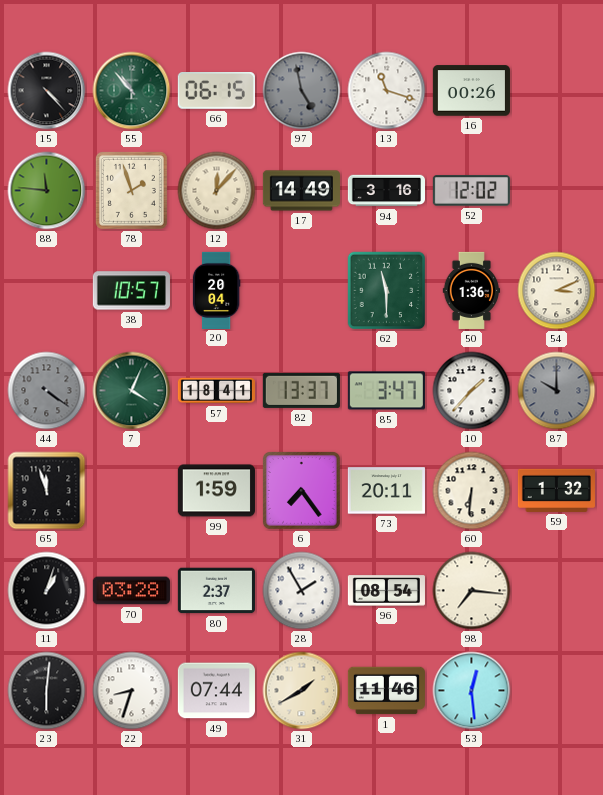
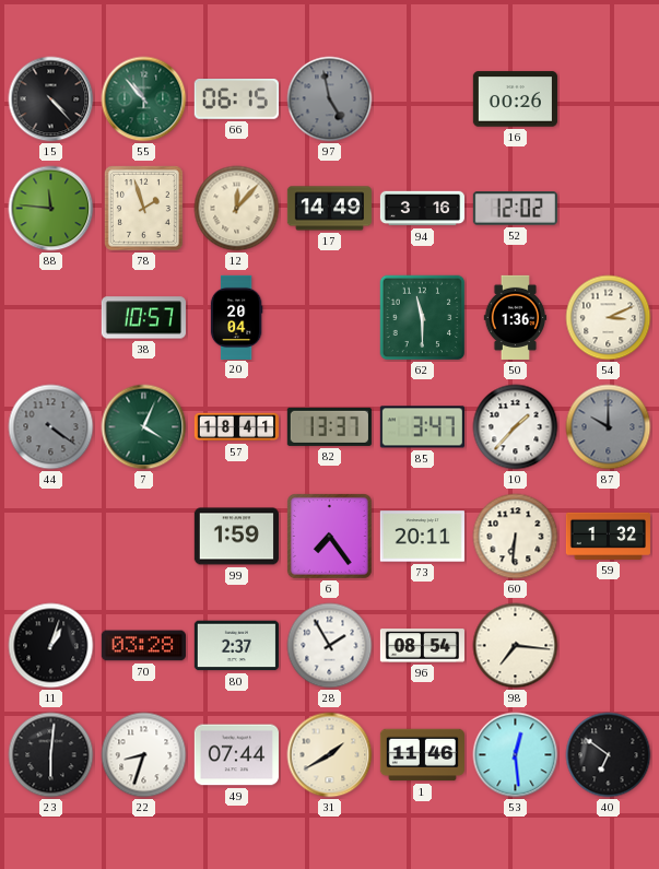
13: 11:18 -> none
65: 11:57 -> none
40: none -> 6:51
